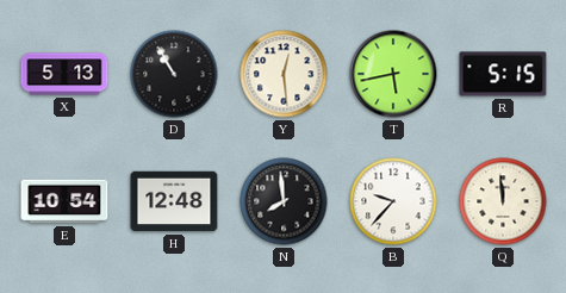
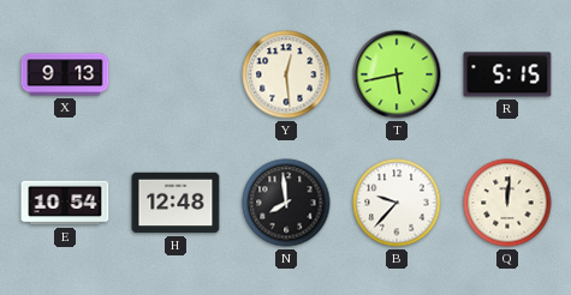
X: 5:13 -> 9:13
D: 10:55 -> none
Q: 11:59 -> 12:01
